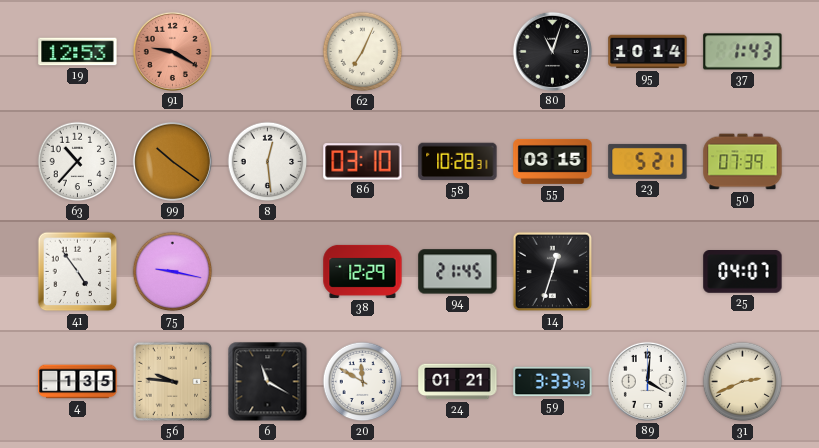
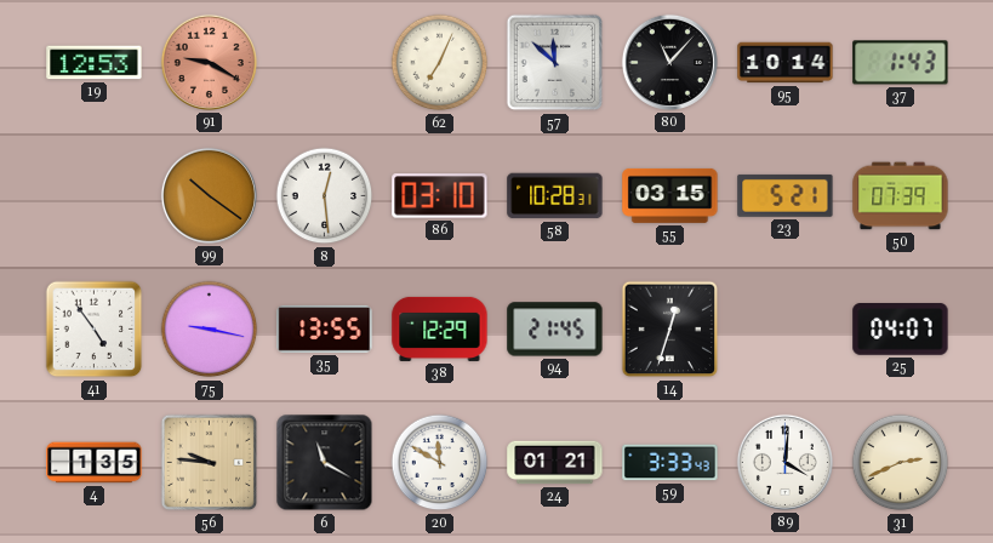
57: none -> 11:52
80: 11:03 -> 11:07
63: 10:37 -> none
35: none -> 13:55
